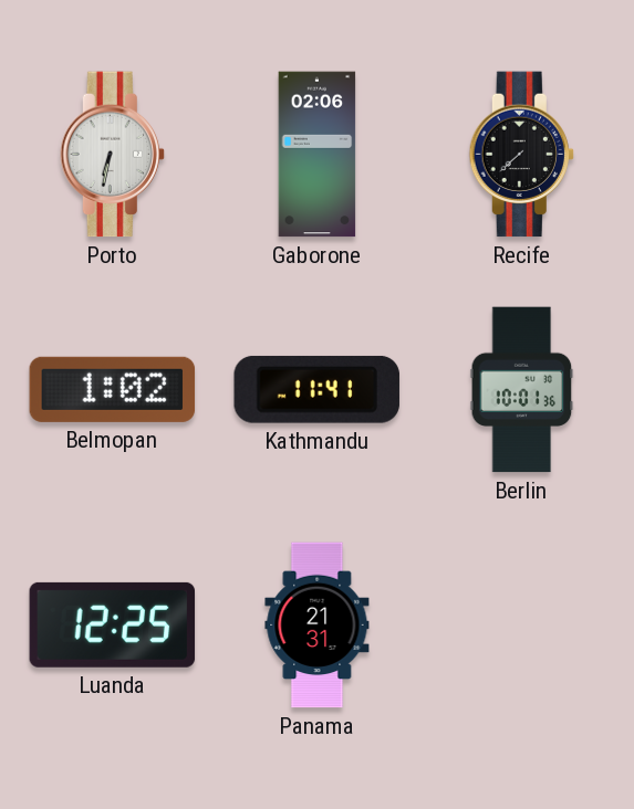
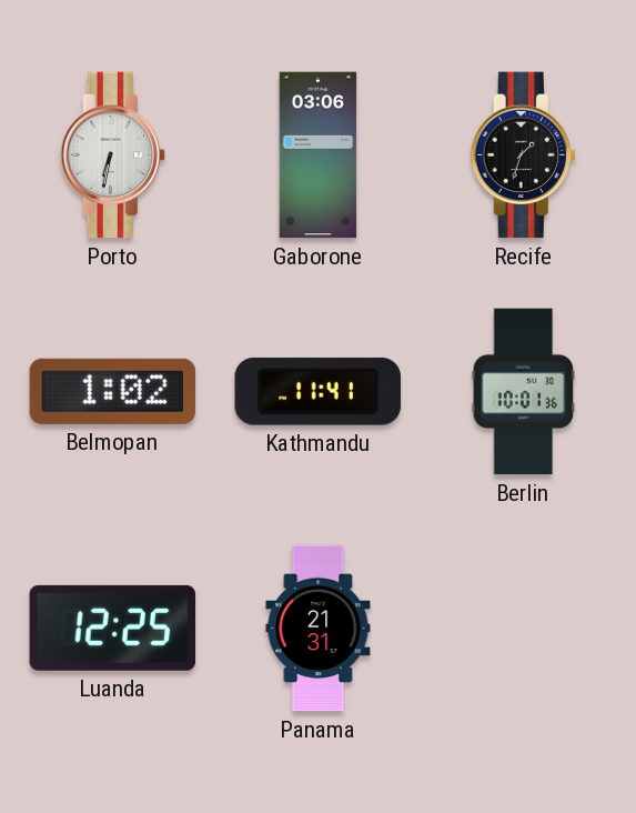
Gaborone: 02:06 -> 03:06
Recife: 7:38 -> 1:33
